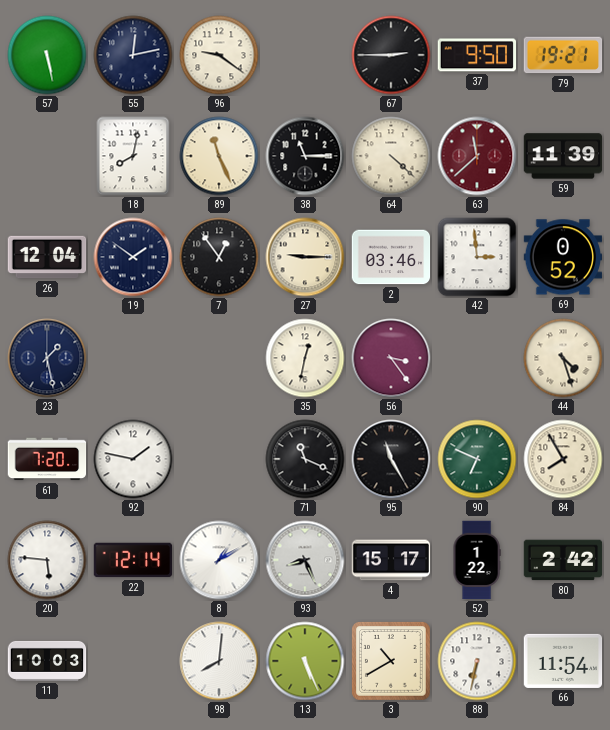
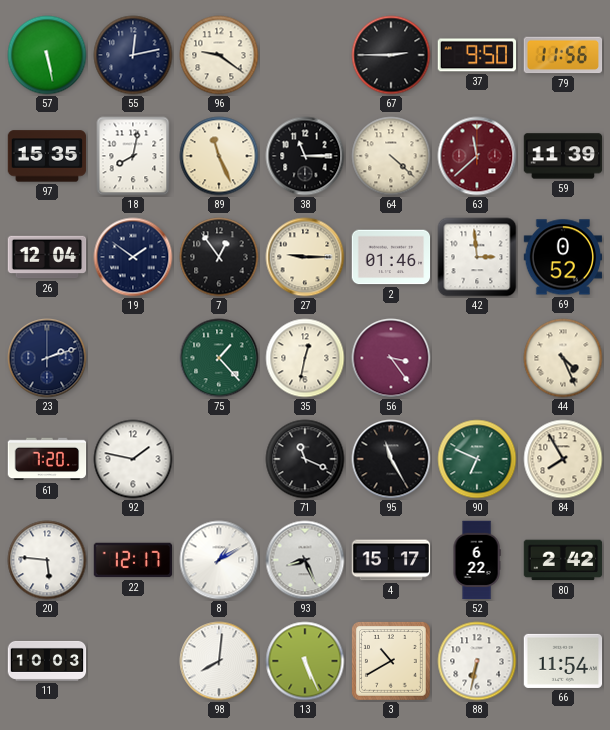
79: 19:21 -> 11:56
97: none -> 15:35
2: 03:46 -> 01:46
23: 1:28 -> 2:12
75: none -> 1:23
44: 4:27 -> 4:26
22: 12:14 -> 12:17
52: 1:22 -> 6:22
